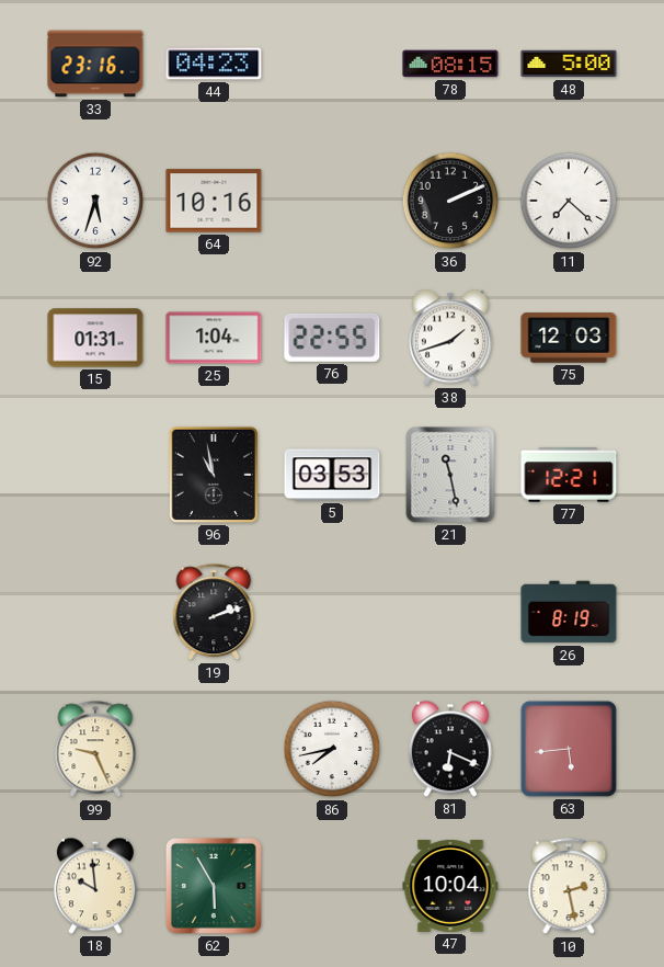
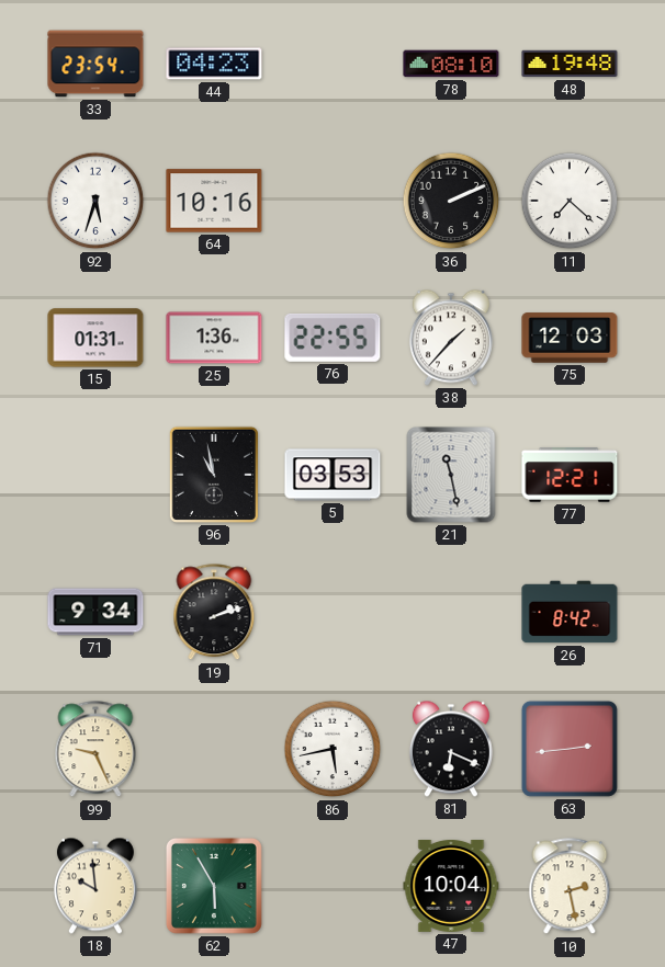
33: 23:16 -> 23:54
78: 08:15 -> 08:10
48: 5:00 -> 19:48
25: 1:04 -> 1:36
38: 1:42 -> 1:37
71: none -> 9:34
26: 8:19 -> 8:42
86: 7:43 -> 5:43
63: 5:44 -> 2:44
